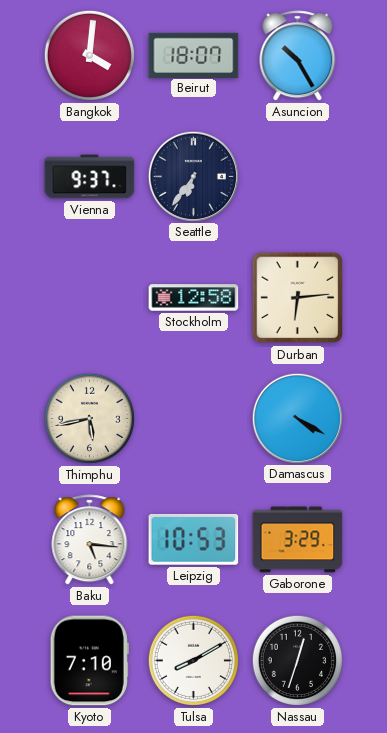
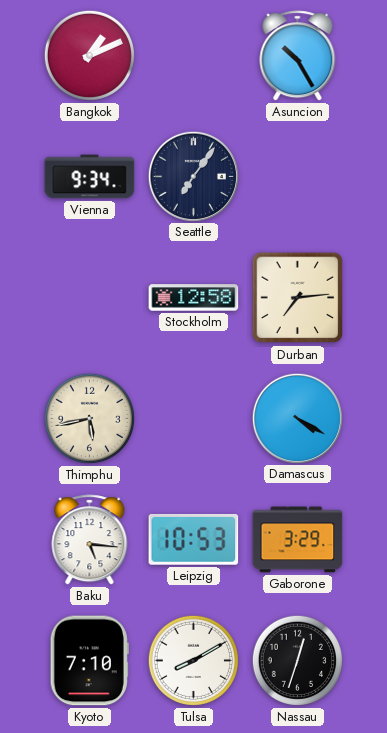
Bangkok: 4:01 -> 1:11
Beirut: 18:07 -> none
Vienna: 9:37 -> 9:34
Seattle: 6:36 -> 7:06
Durban: 6:14 -> 7:14
